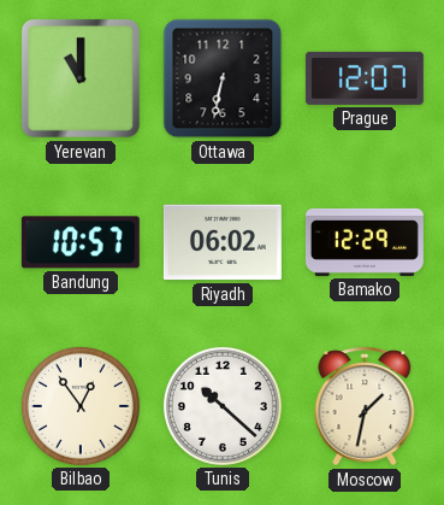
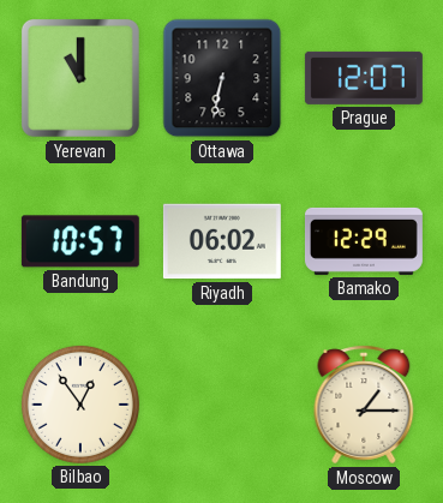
Tunis: 10:22 -> none
Moscow: 1:32 -> 1:15
